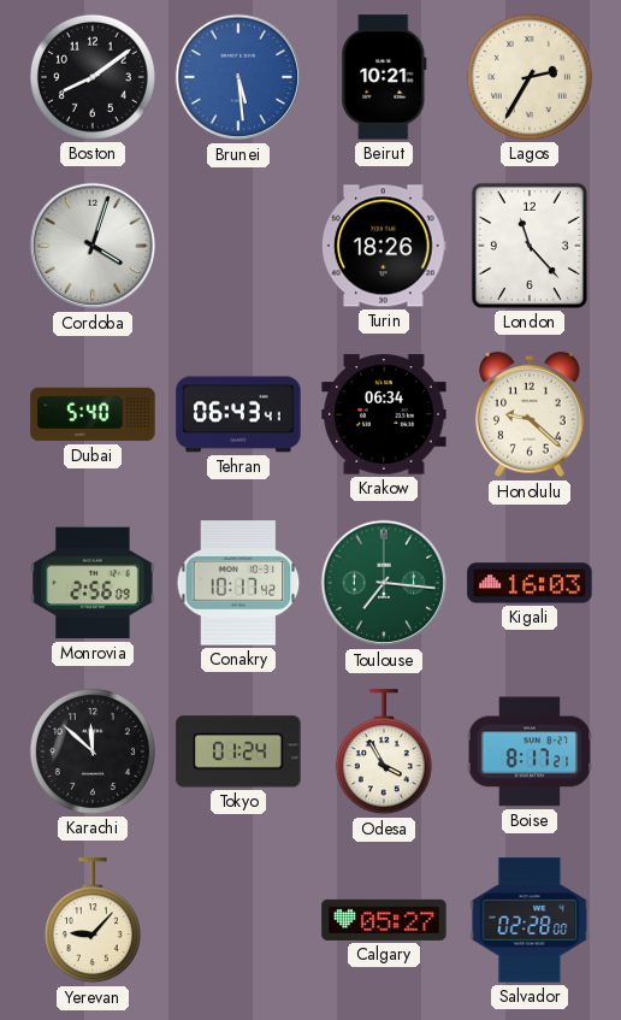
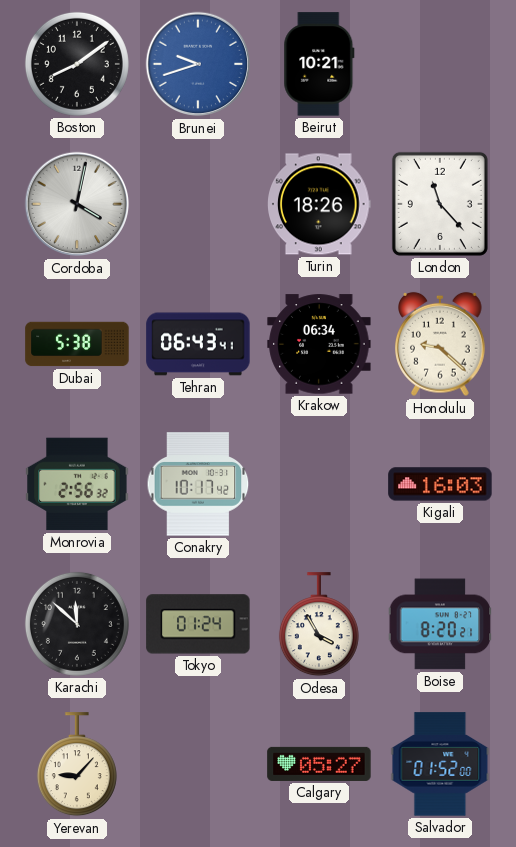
Brunei: 5:29 -> 9:42
Lagos: 2:35 -> none
Cordoba: 4:03 -> 4:02
Dubai: 5:40 -> 5:38
Monrovia: 2:56:09 -> 2:56:32
Toulouse: 7:16 -> none
Boise: 8:17 -> 8:20
Salvador: 02:28 -> 01:52
